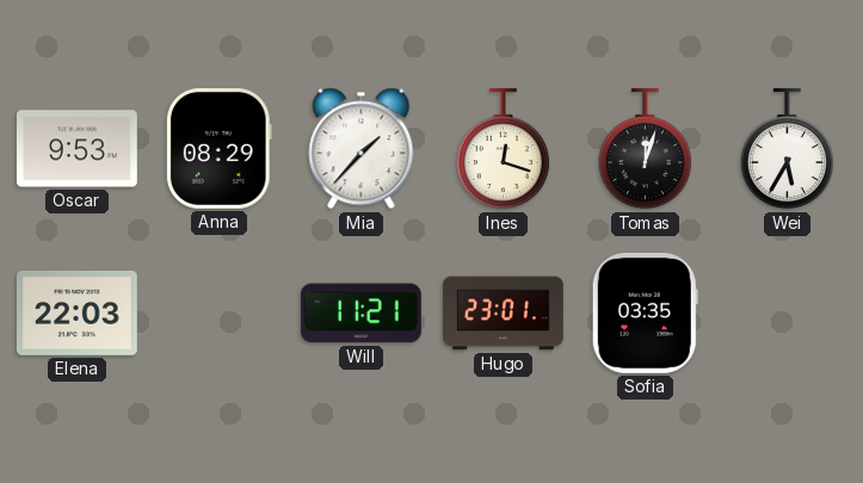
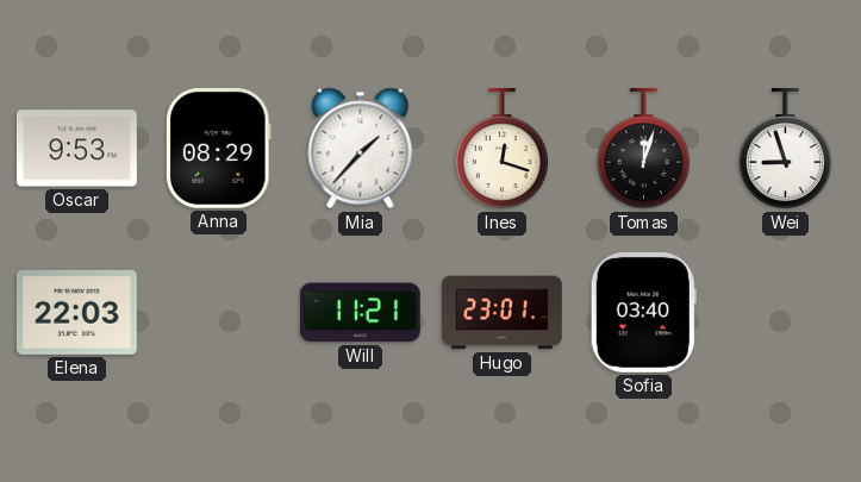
Wei: 5:35 -> 8:57
Sofia: 03:35 -> 03:40
